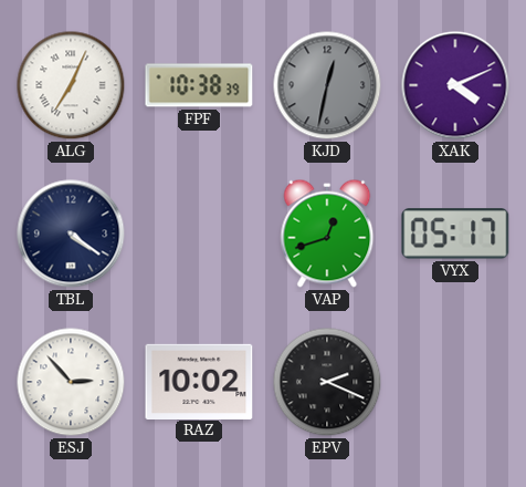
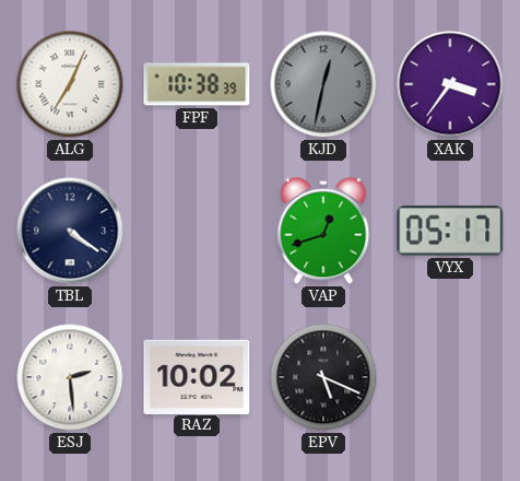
XAK: 4:11 -> 3:36
ESJ: 2:53 -> 2:29
EPV: 2:19 -> 5:19
